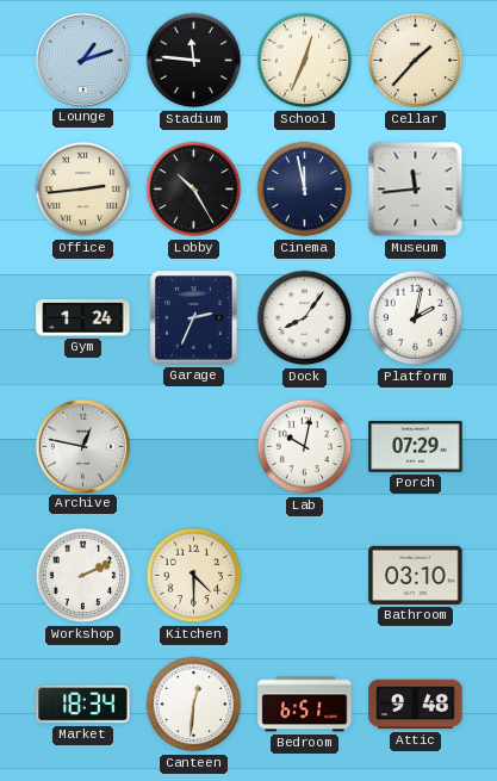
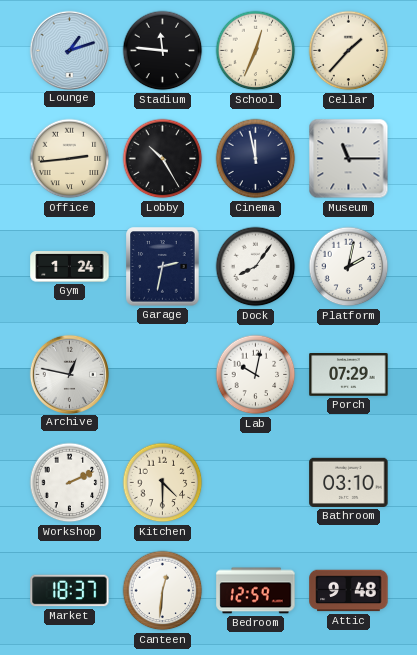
Museum: 11:44 -> 11:15
Garage: 2:34 -> 2:32
Market: 18:34 -> 18:37
Bedroom: 6:51 -> 12:59
